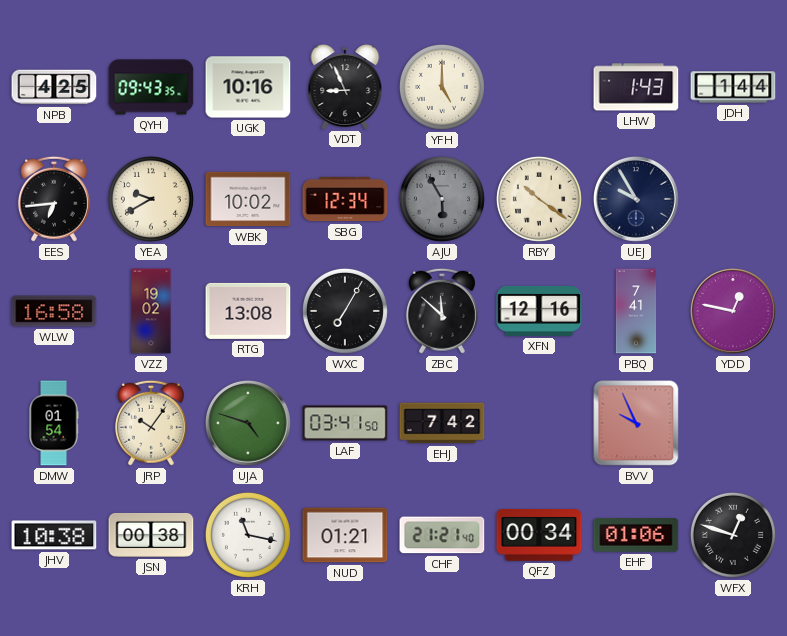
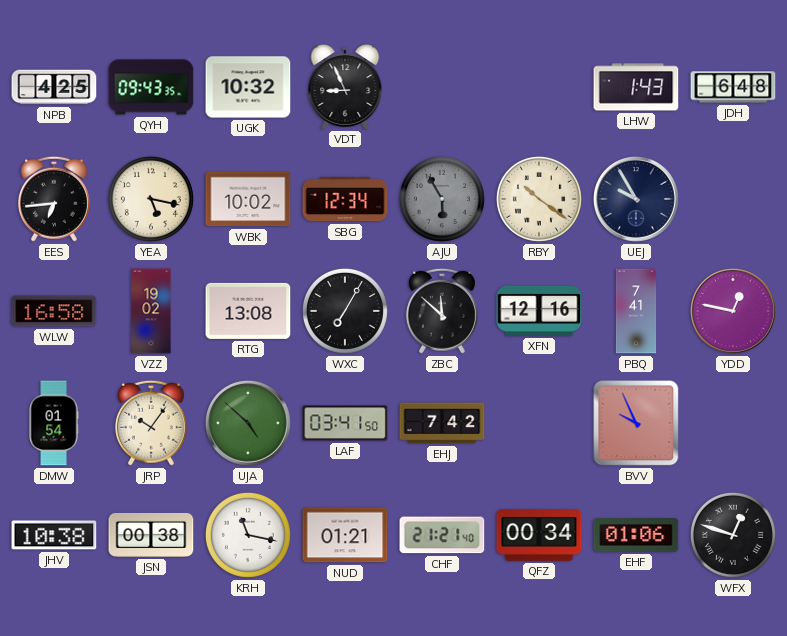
UGK: 10:16 -> 10:32
YFH: 5:00 -> none
JDH: 1:44 -> 6:48
YEA: 9:40 -> 5:17
UJA: 4:48 -> 4:52
